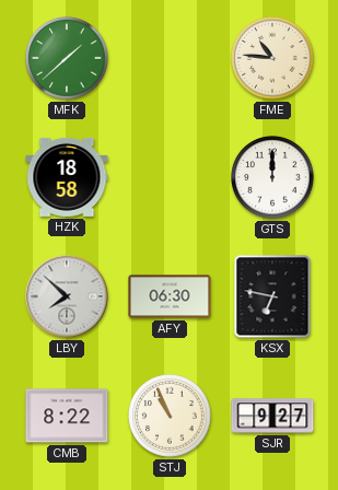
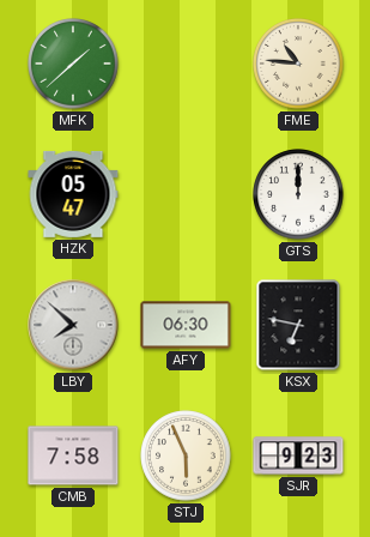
HZK: 18:58 -> 05:47
CMB: 8:22 -> 7:58
STJ: 10:56 -> 5:56
SJR: 9:27 -> 9:23
